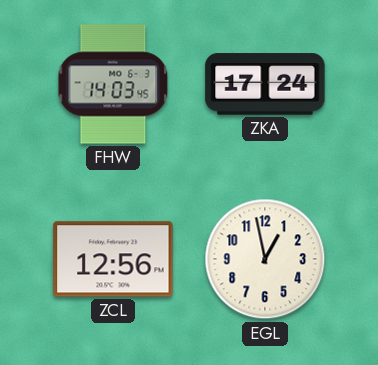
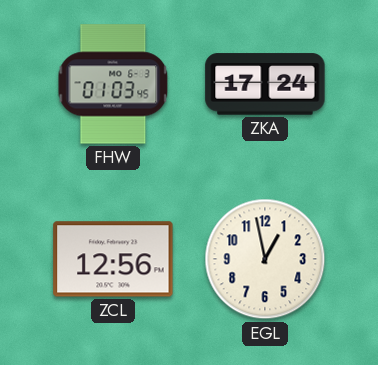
FHW: 14:03 -> 01:03
